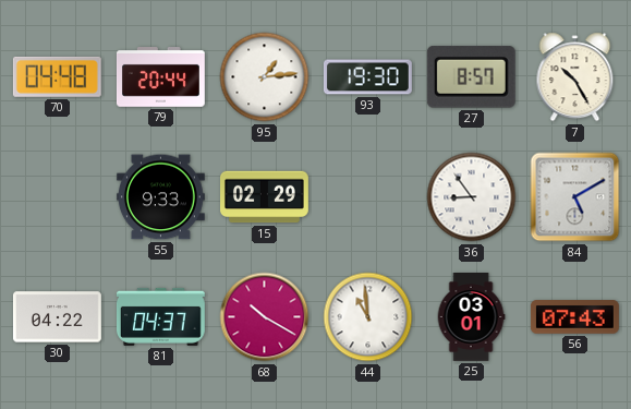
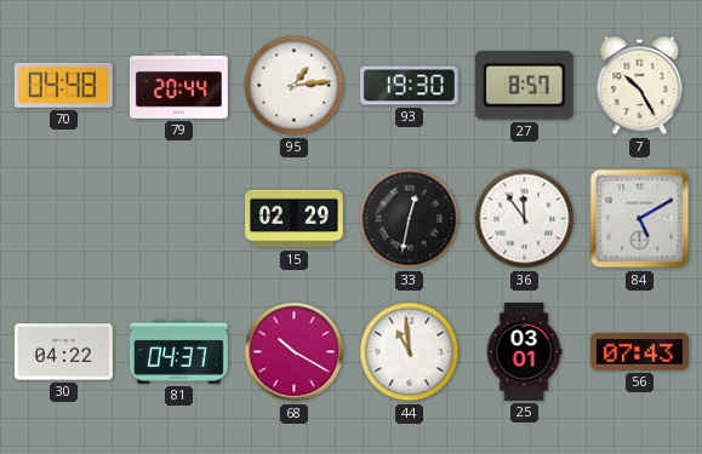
55: 9:33 -> none
33: none -> 12:32
36: 8:54 -> 11:54
